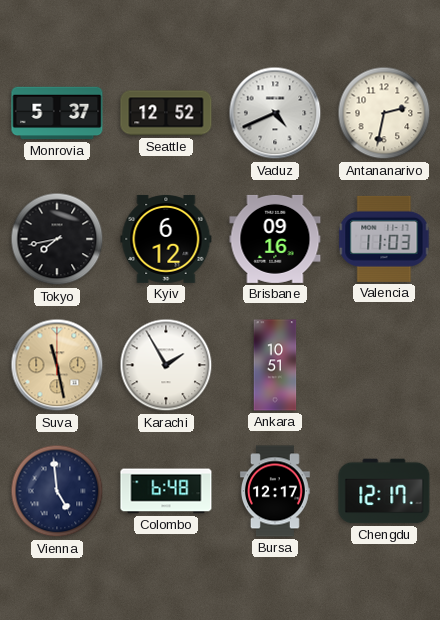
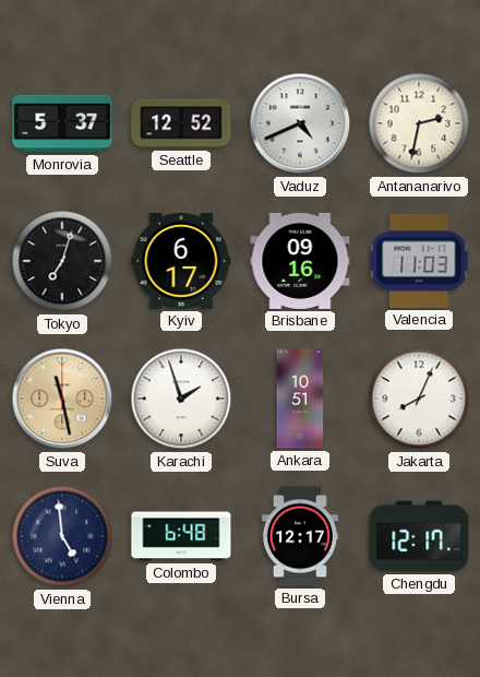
Tokyo: 7:43 -> 7:03
Kyiv: 6:12 -> 6:17
Karachi: 1:55 -> 1:57
Jakarta: none -> 8:04
